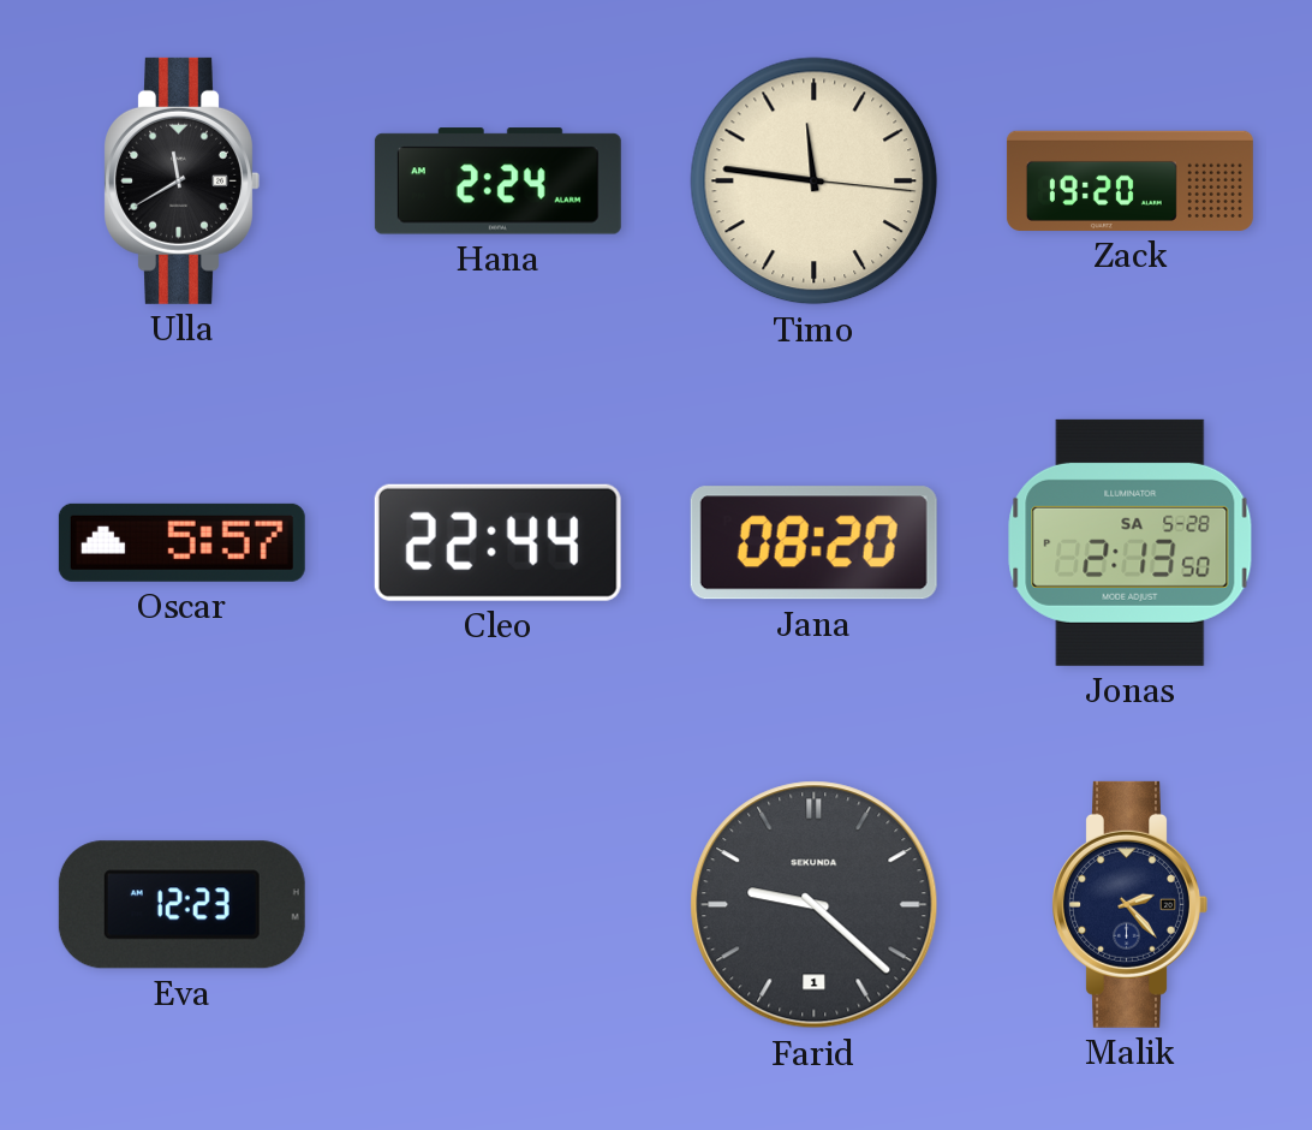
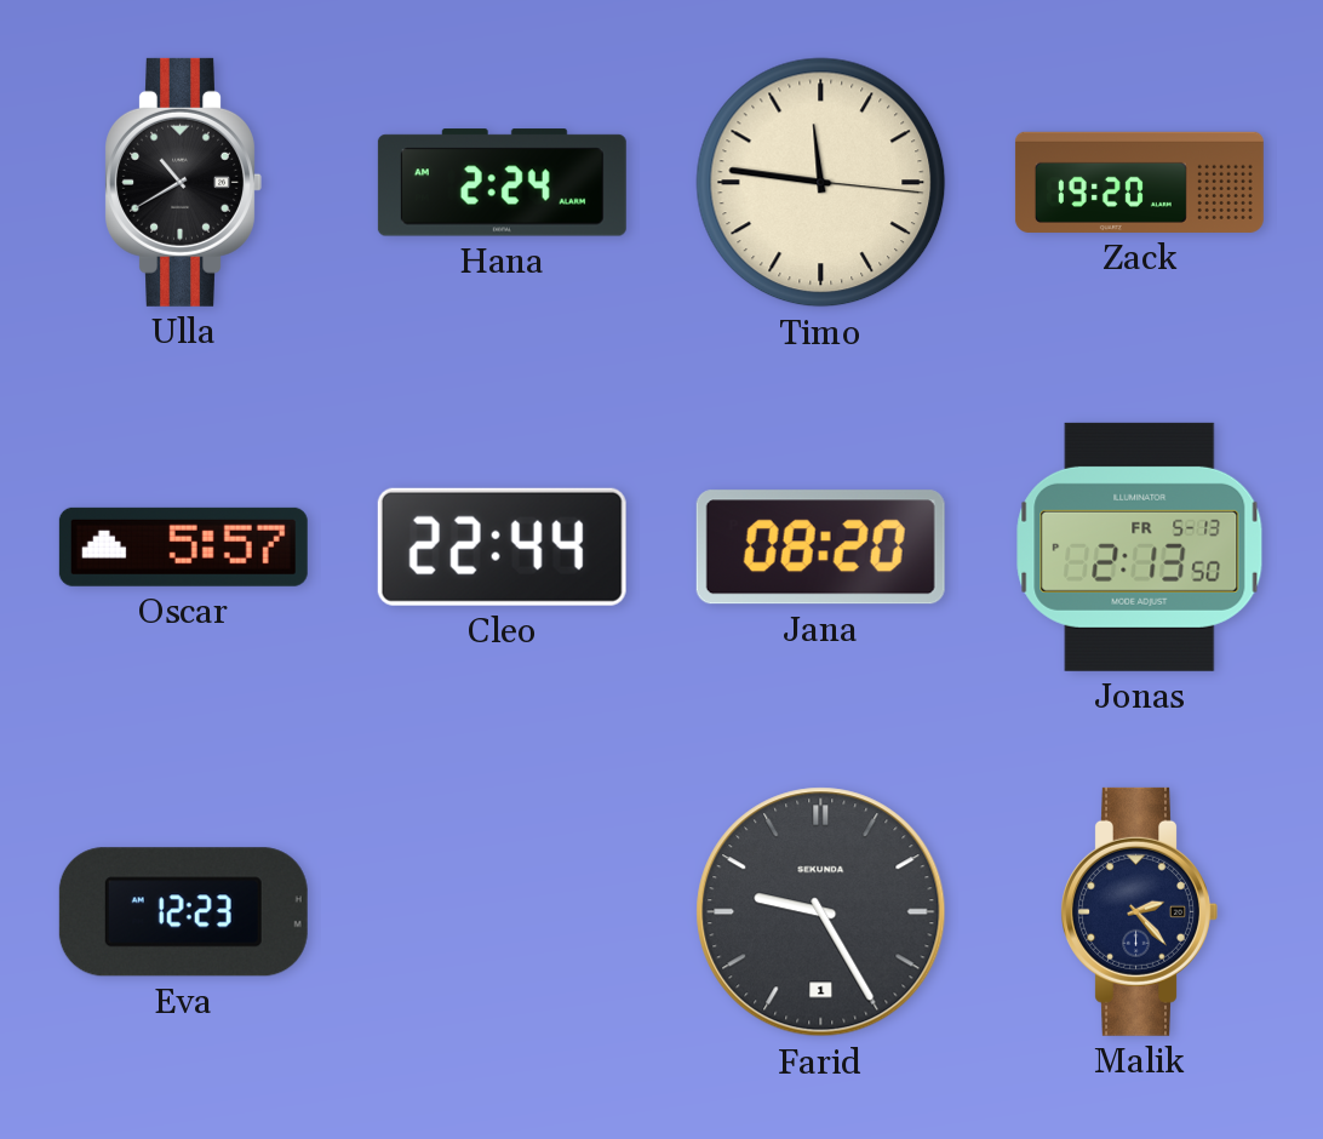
Ulla: 11:40 -> 10:40
Jonas date: SA 5-28 -> FR 5-13
Farid: 9:22 -> 9:25
